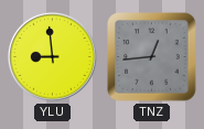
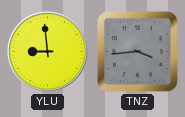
TNZ: 12:44 -> 3:44
